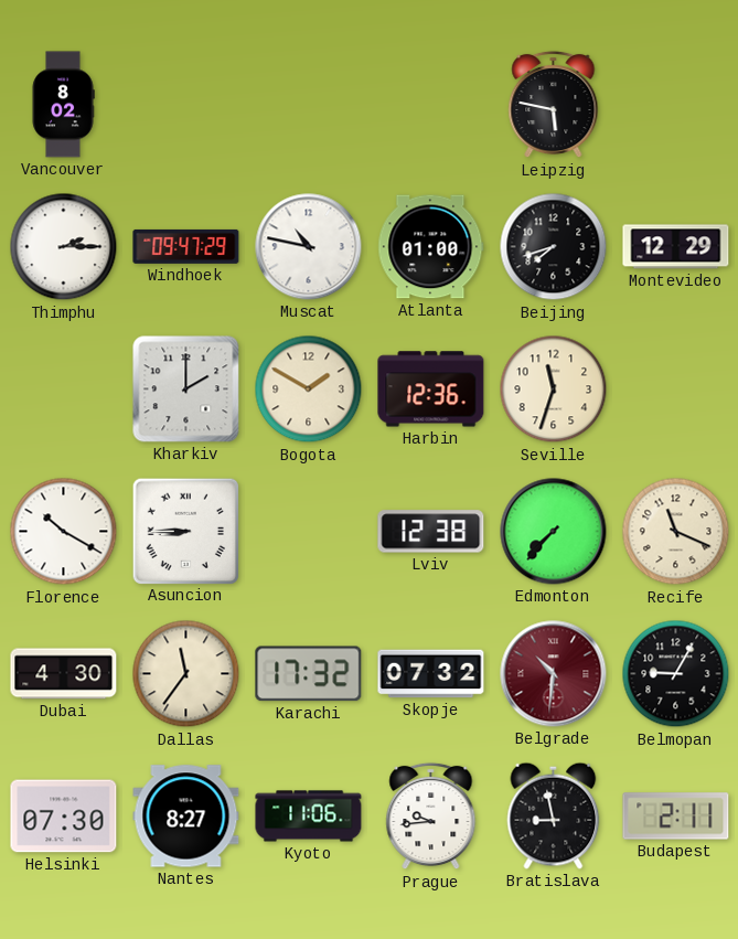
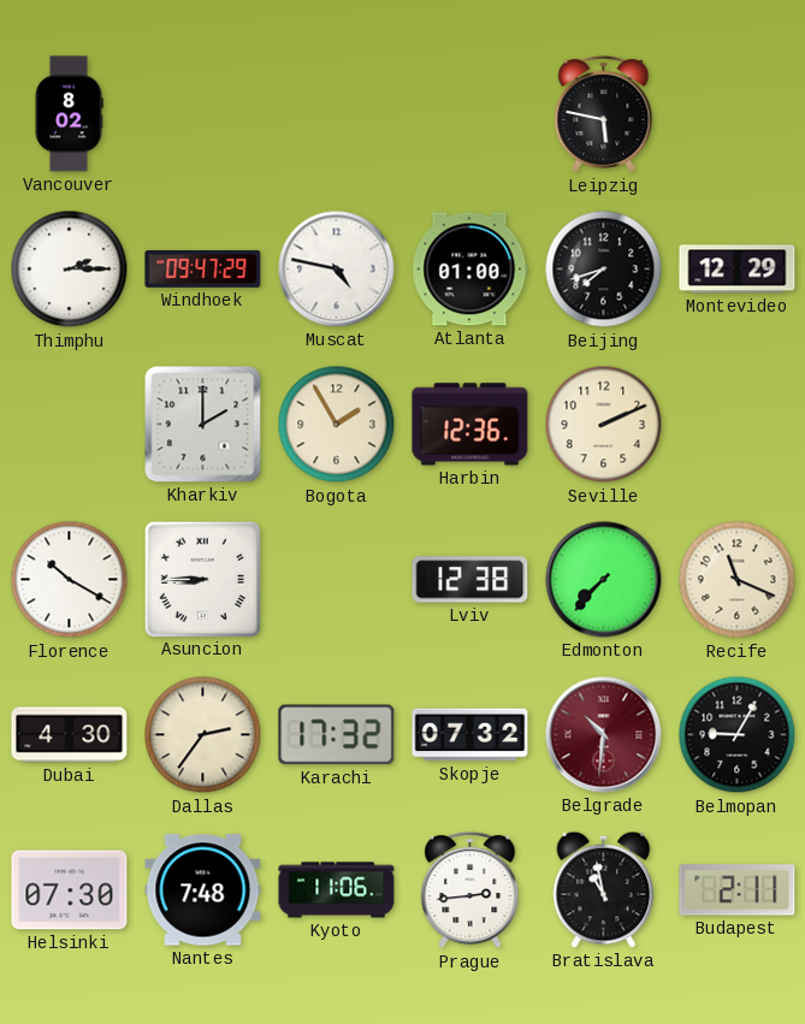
Muscat: 10:47 -> 4:47
Bogota: 1:50 -> 1:55
Seville: 11:33 -> 2:11
Dallas: 11:36 -> 2:36
Nantes: 8:27 -> 7:48
Prague: 9:44 -> 2:44
Bratislava: 8:58 -> 10:58
